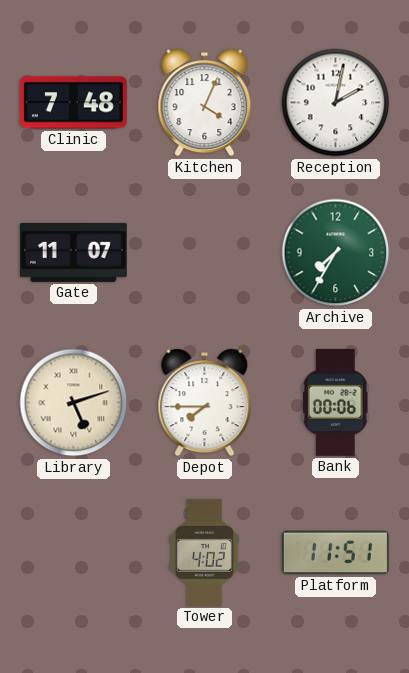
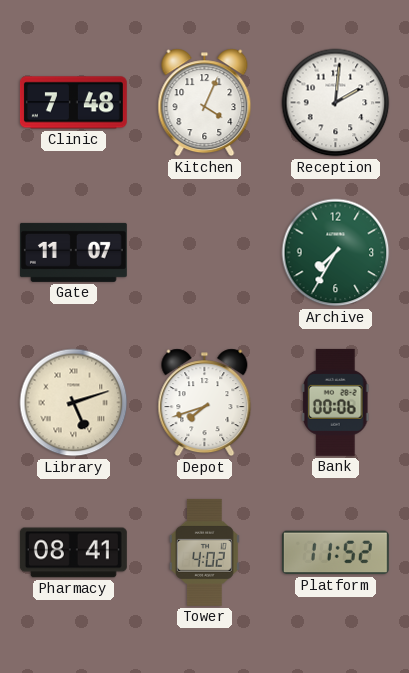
Reception: 2:02 -> 2:01
Depot: 7:45 -> 7:42
Pharmacy: none -> 08:41
Platform: 11:51 -> 11:52
